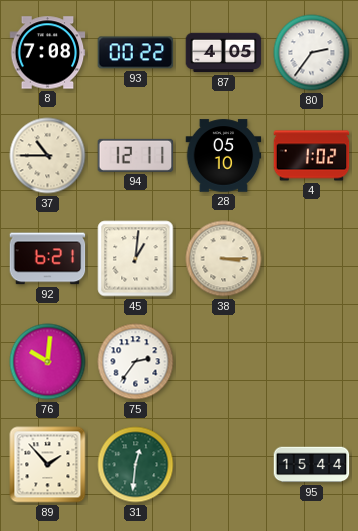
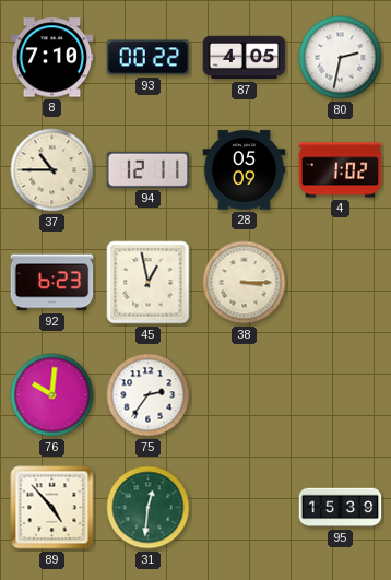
8: 7:08 -> 7:10
80: 2:36 -> 2:32
28: 05:10 -> 05:09
92: 6:21 -> 6:23
45: 1:01 -> 12:58
89: 1:53 -> 4:53
95: 15:44 -> 15:39
